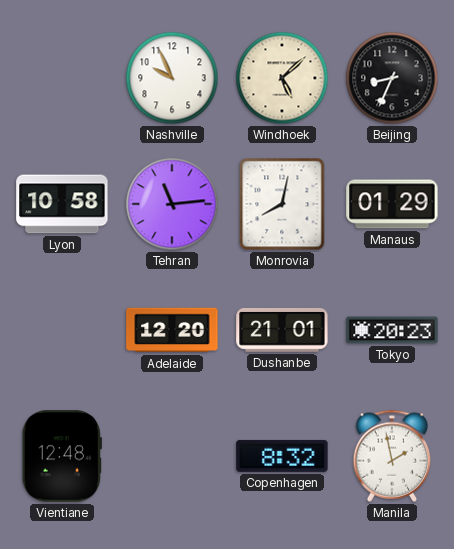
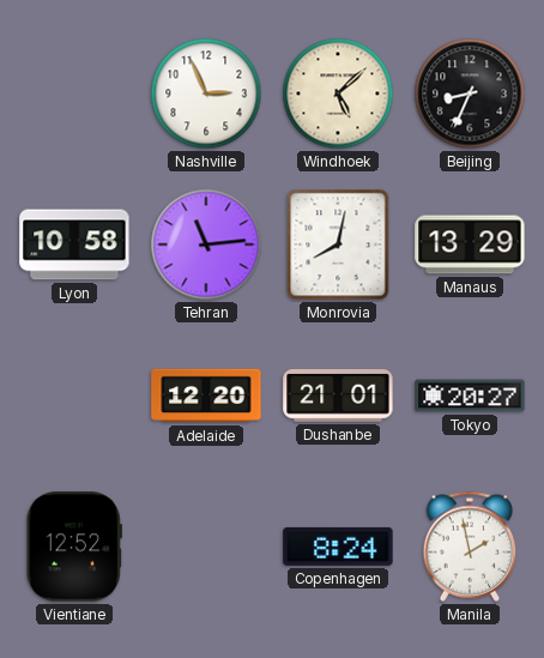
Nashville: 9:56 -> 2:56
Manaus: 01:29 -> 13:29
Tokyo: 20:23 -> 20:27
Vientiane: 12:48 -> 12:52
Copenhagen: 8:32 -> 8:24
